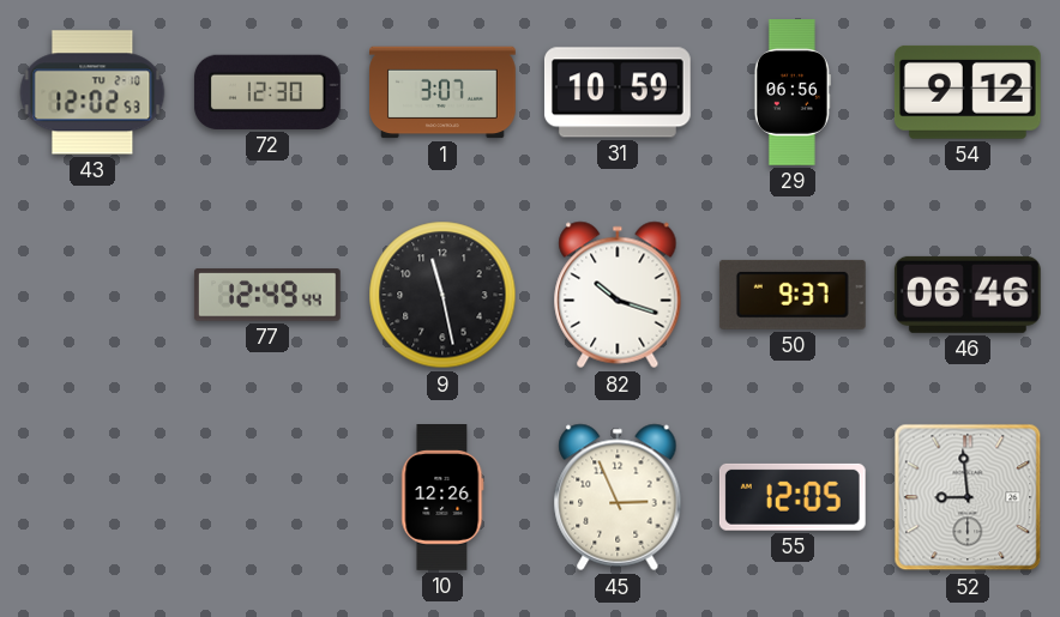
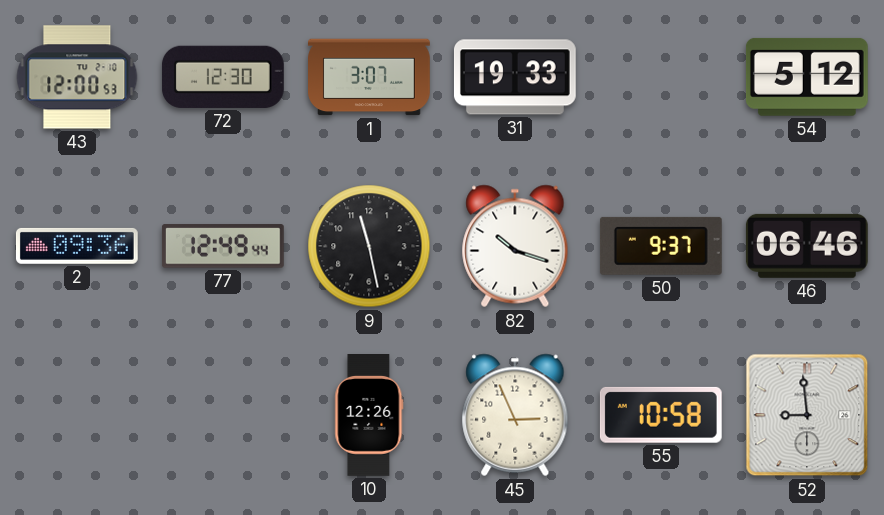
43: 12:02 -> 12:00
31: 10:59 -> 19:33
29: 06:56 -> none
54: 9:12 -> 5:12
2: none -> 09:36
55: 12:05 -> 10:58
